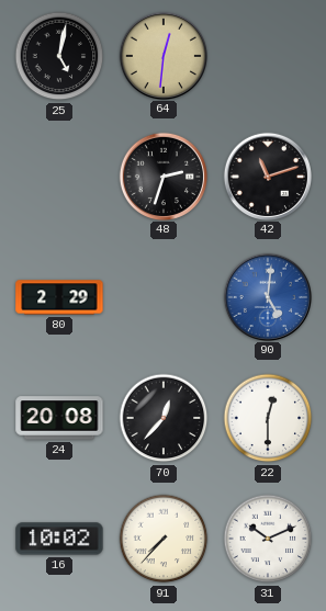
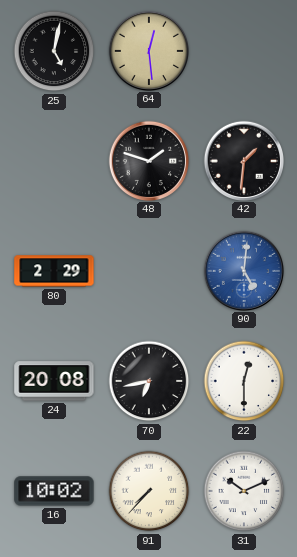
64: 12:31 -> 12:29
48: 2:33 -> 1:48
42: 11:12 -> 1:31
70: 12:37 -> 6:43
